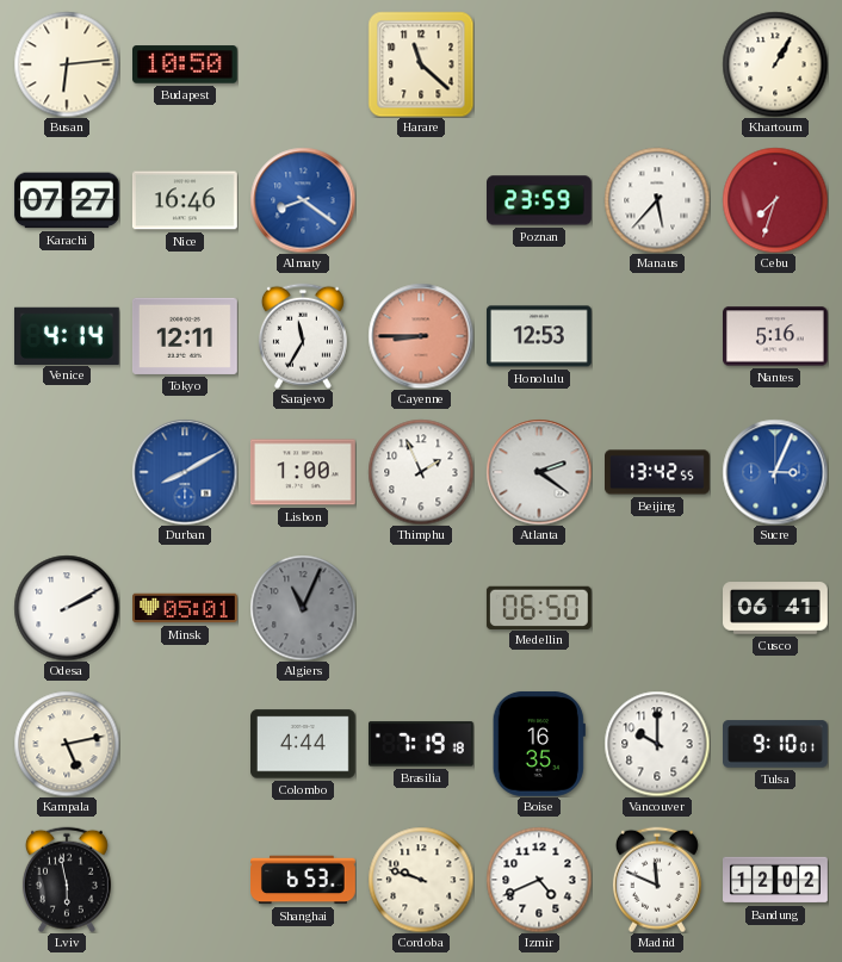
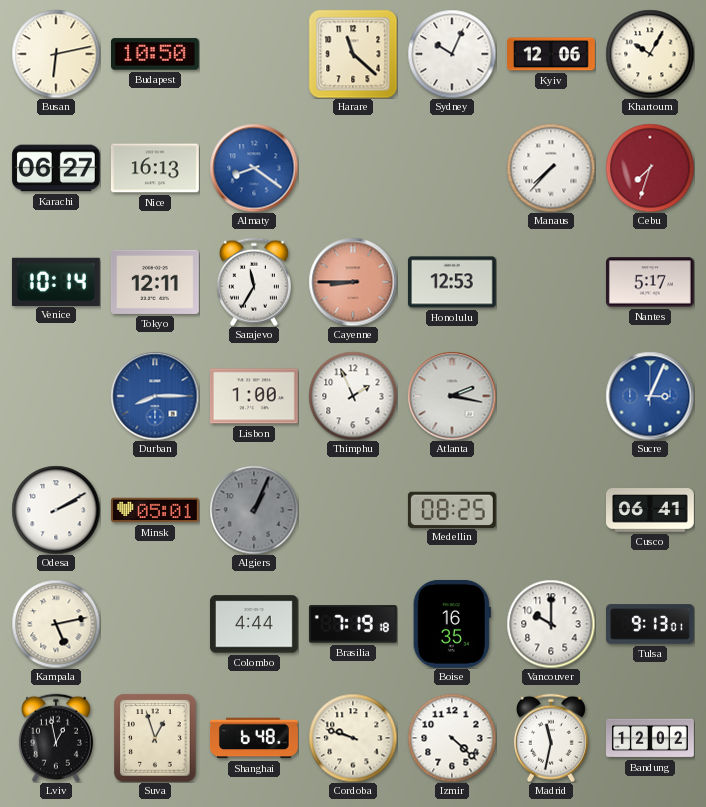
Busan: 6:14 -> 6:13
Sydney: none -> 10:04
Kyiv: none -> 12:06
Khartoum: 1:05 -> 10:05
Karachi: 07:27 -> 06:27
Nice: 16:46 -> 16:13
Poznan: 23:59 -> none
Manaus: 5:37 -> 7:37
Venice: 4:14 -> 10:14
Nantes: 5:16 -> 5:17
Durban: 8:10 -> 8:15
Atlanta: 2:21 -> 2:17
Beijing: 13:42 -> none
Algiers: 11:04 -> 1:04
Medellin: 06:50 -> 08:25
Tulsa: 9:10 -> 9:13
Lviv: 5:58 -> 12:58
Suva: none -> 12:57
Shanghai: 6:53 -> 6:48
Izmir: 4:41 -> 4:22
Madrid: 11:49 -> 11:32
